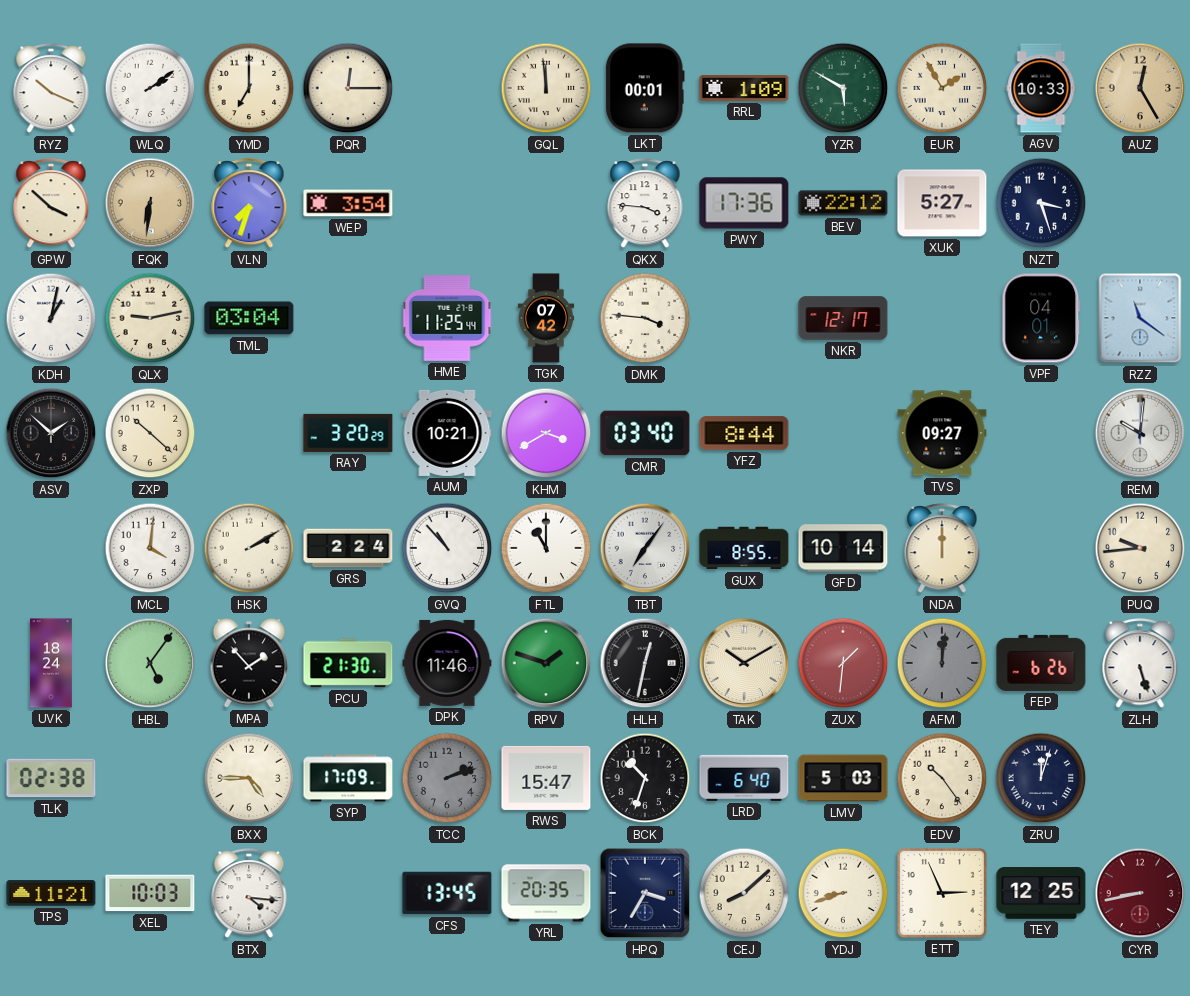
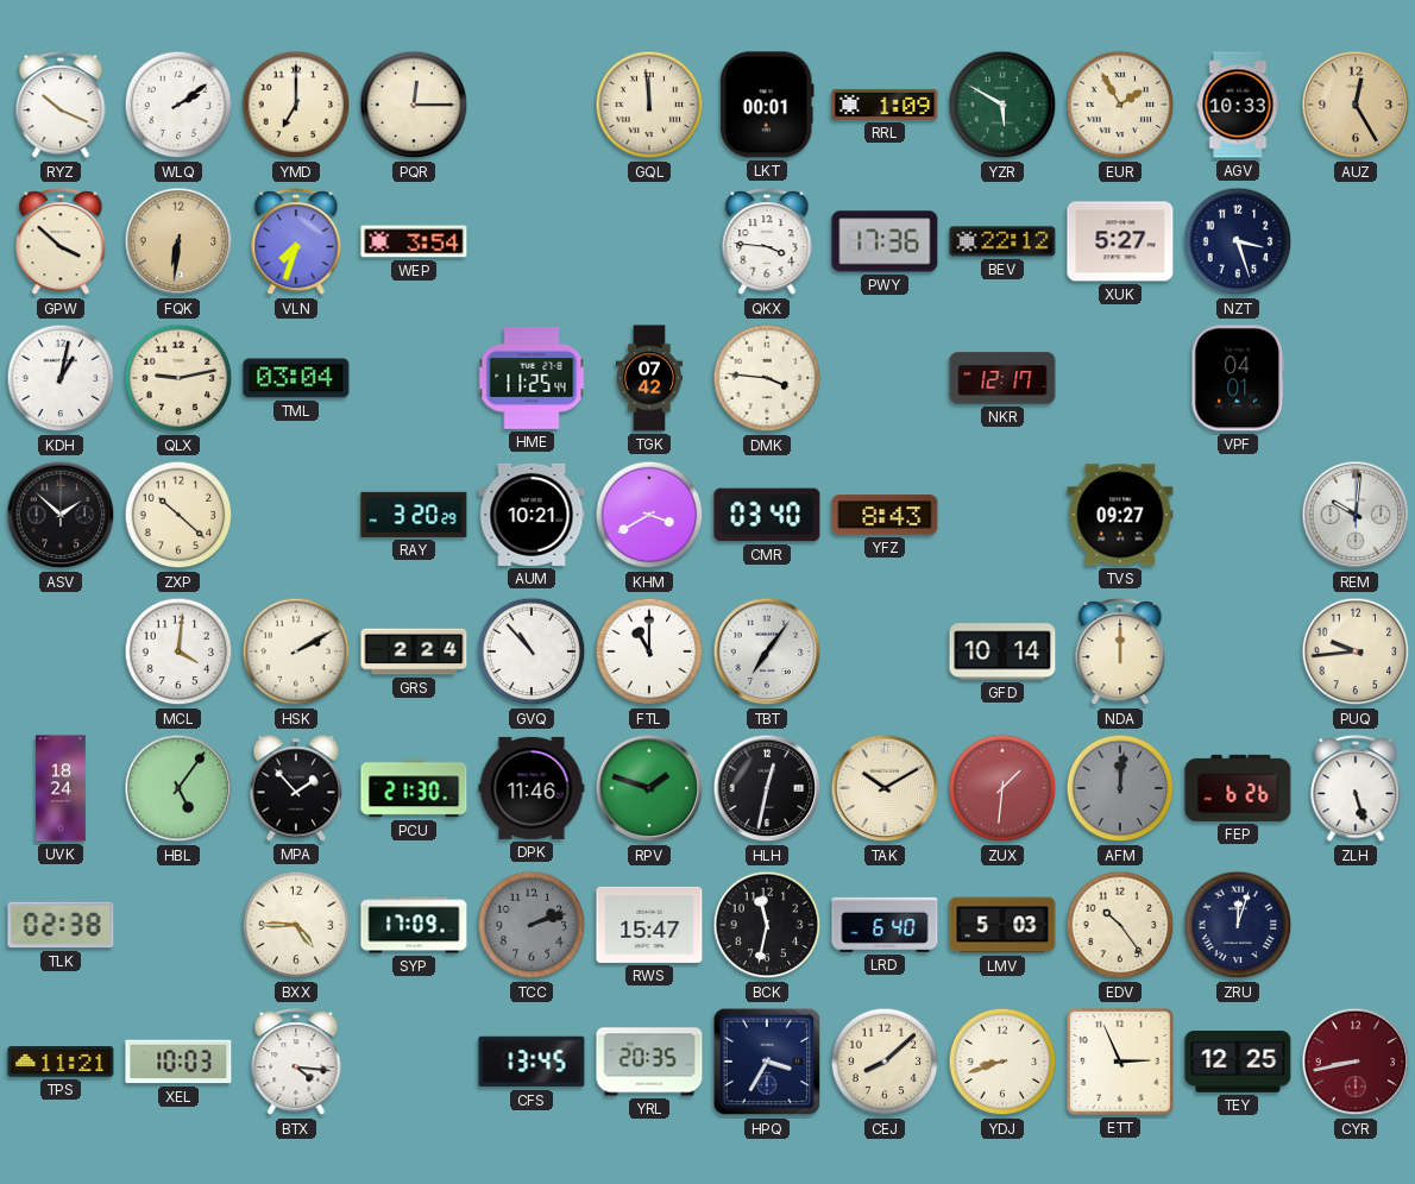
RZZ: 11:21 -> none
YFZ: 8:44 -> 8:43
GUX: 8:55 -> none
BCK: 10:33 -> 11:32
